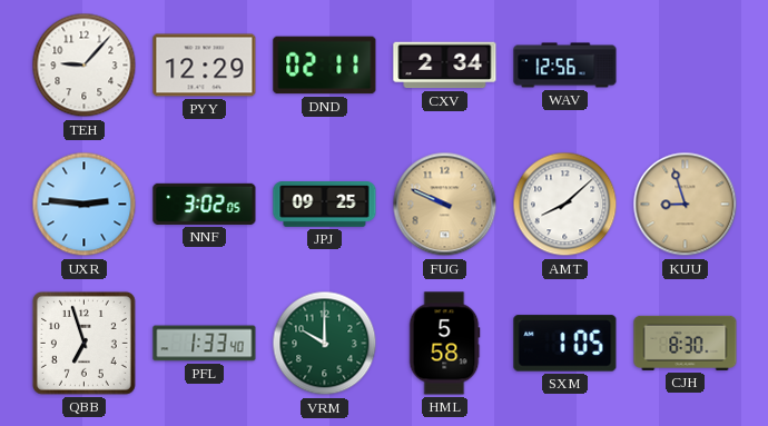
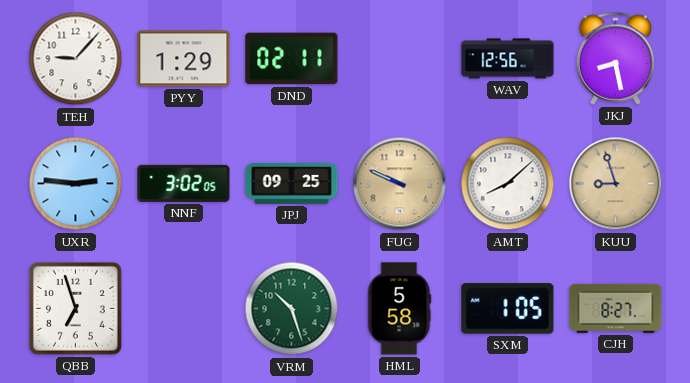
PYY: 12:29 -> 1:29
CXV: 2:34 -> none
JKJ: none -> 8:28
PFL: 1:33 -> none
VRM: 10:00 -> 10:27
CJH: 8:30 -> 8:27
